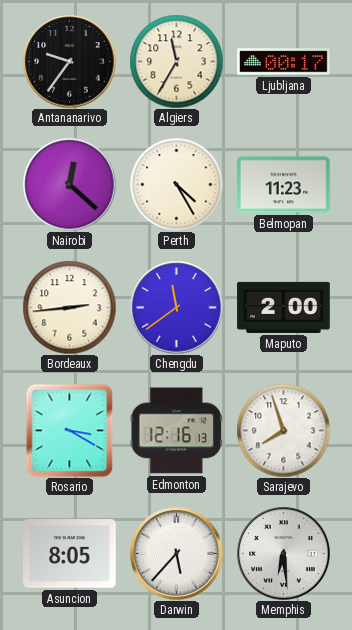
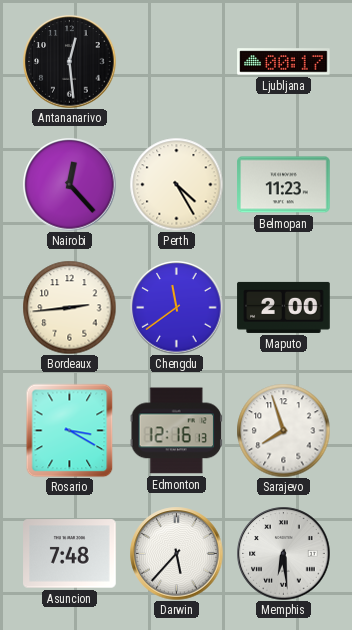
Antananarivo: 9:36 -> 12:29
Algiers: 11:35 -> none
Nairobi: 12:22 -> 12:23
Asuncion: 8:05 -> 7:48
